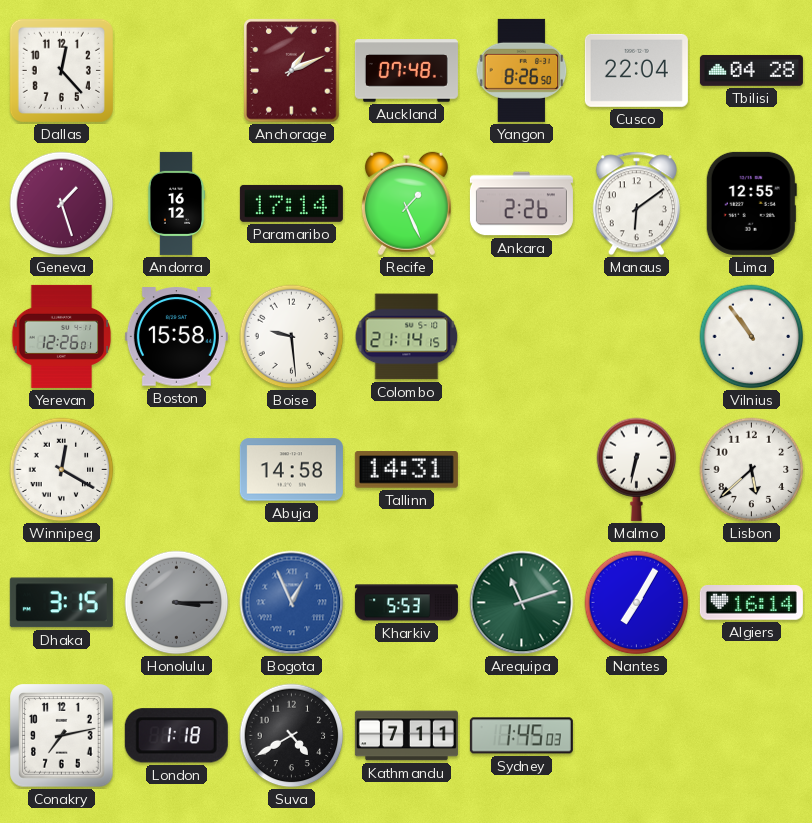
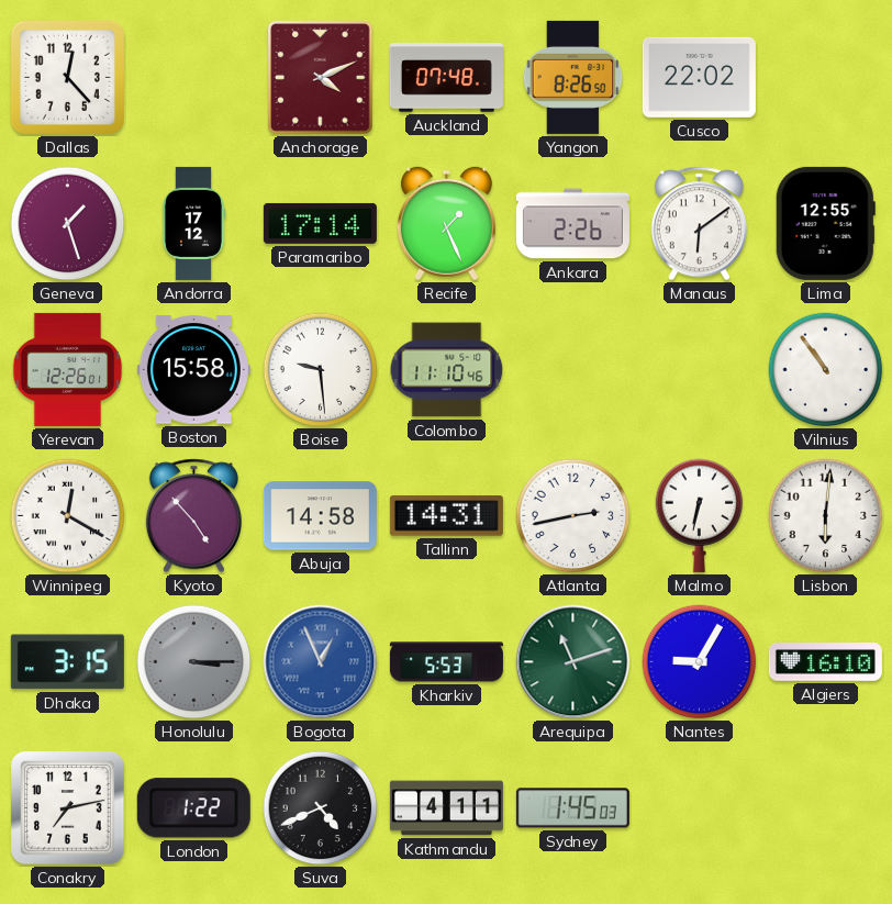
Anchorage: 1:11 -> 4:11
Cusco: 22:04 -> 22:02
Tbilisi: 04:28 -> none
Andorra: 16:12 -> 17:12
Colombo: 21:14 -> 11:10
Kyoto: none -> 4:53
Atlanta: none -> 2:43
Lisbon: 5:38 -> 6:01
Nantes: 7:05 -> 9:05
Algiers: 16:14 -> 16:10
London: 1:18 -> 1:22
Suva: 4:40 -> 4:41
Kathmandu: 7:11 -> 4:11
